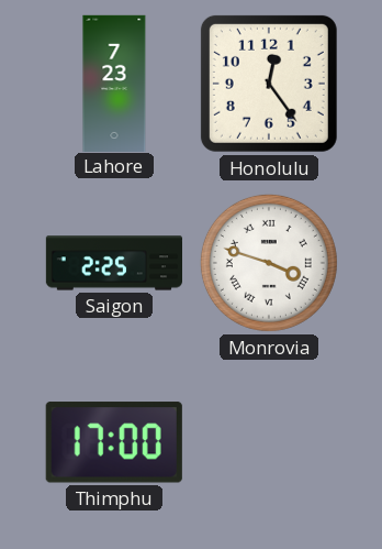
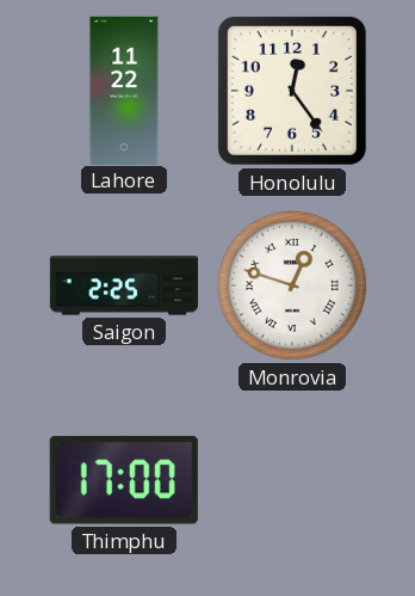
Lahore: 7:23 -> 11:22
Monrovia: 3:48 -> 12:48
